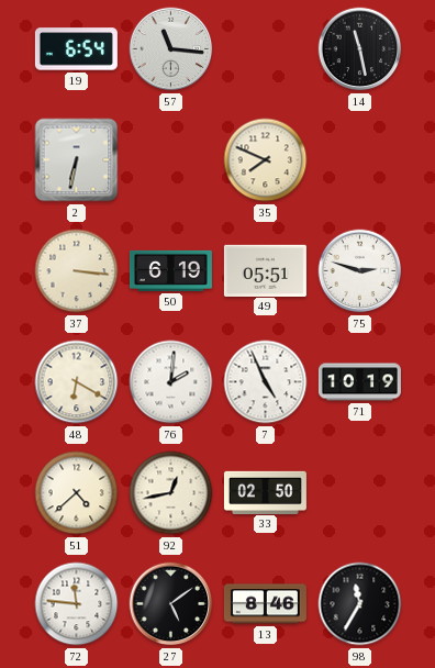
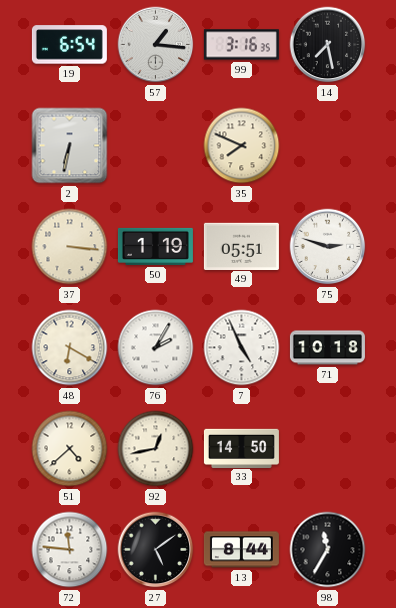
57: 11:16 -> 1:16
99: none -> 3:16
14: 11:28 -> 7:28
50: 6:19 -> 1:19
76: 2:01 -> 2:05
71: 10:19 -> 10:18
33: 02:50 -> 14:50
13: 8:46 -> 8:44
